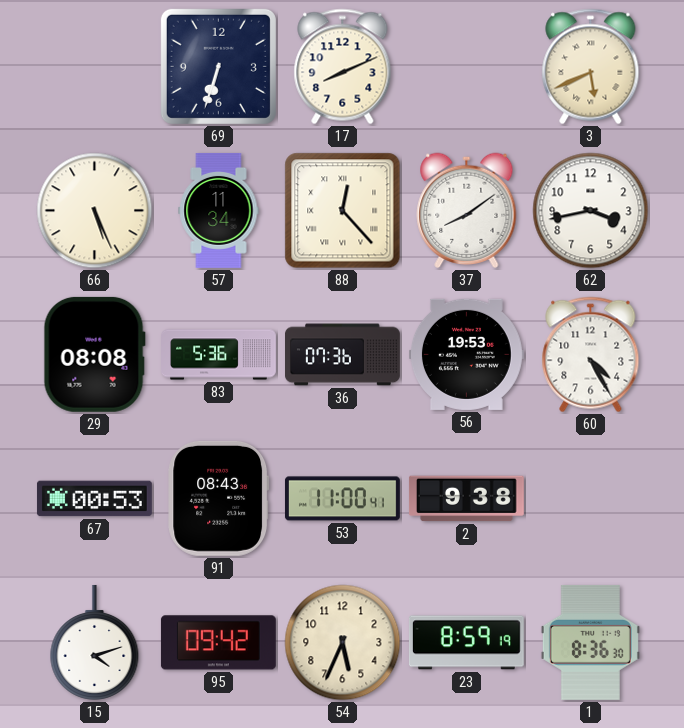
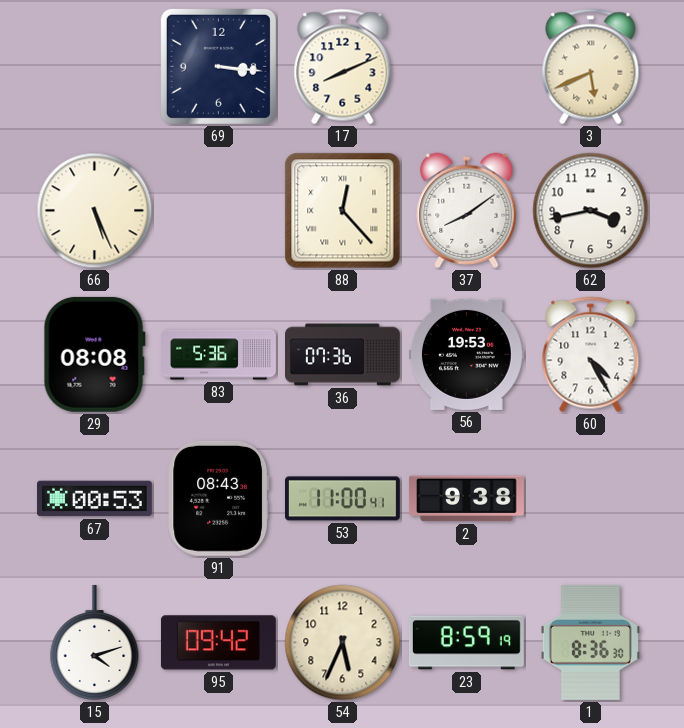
69: 6:33 -> 3:16
57: 11:34 -> none
